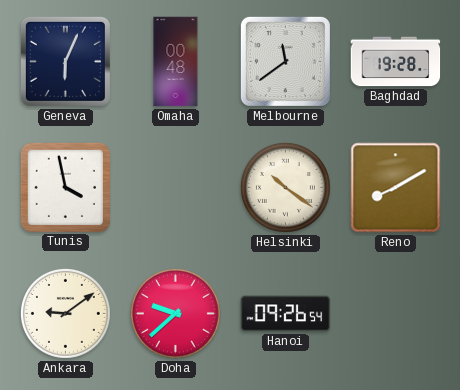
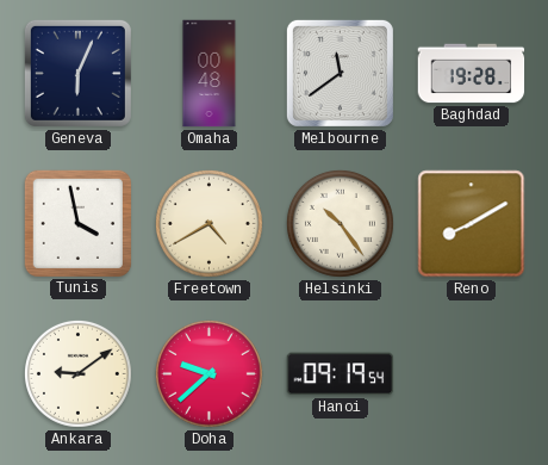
Freetown: none -> 4:40
Helsinki: 10:21 -> 10:24
Hanoi: 09:26 -> 09:19
